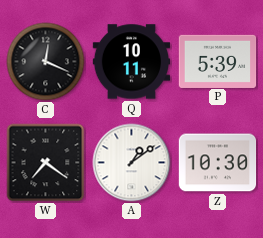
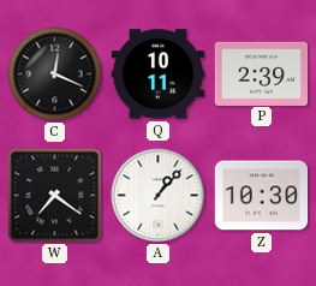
P: 5:39 -> 2:39
A: 1:09 -> 1:07
